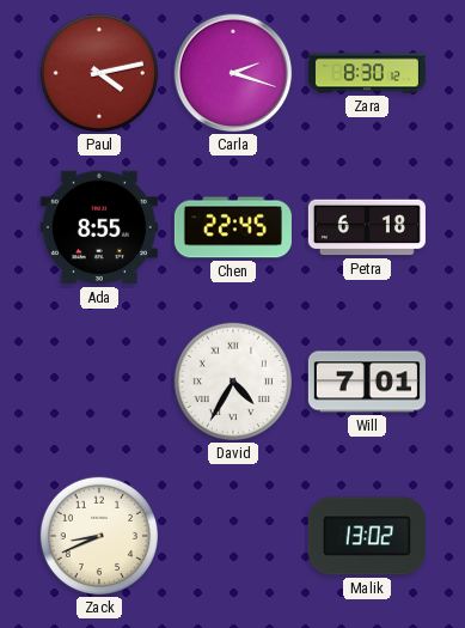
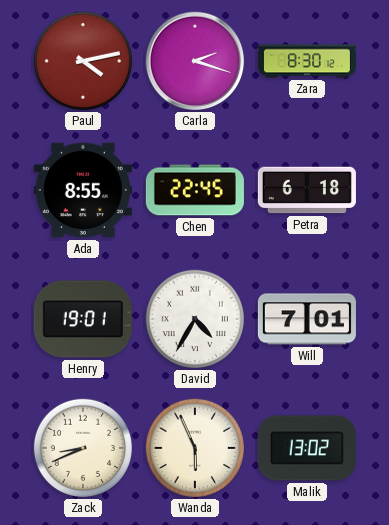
Henry: none -> 19:01
Wanda: none -> 5:56
